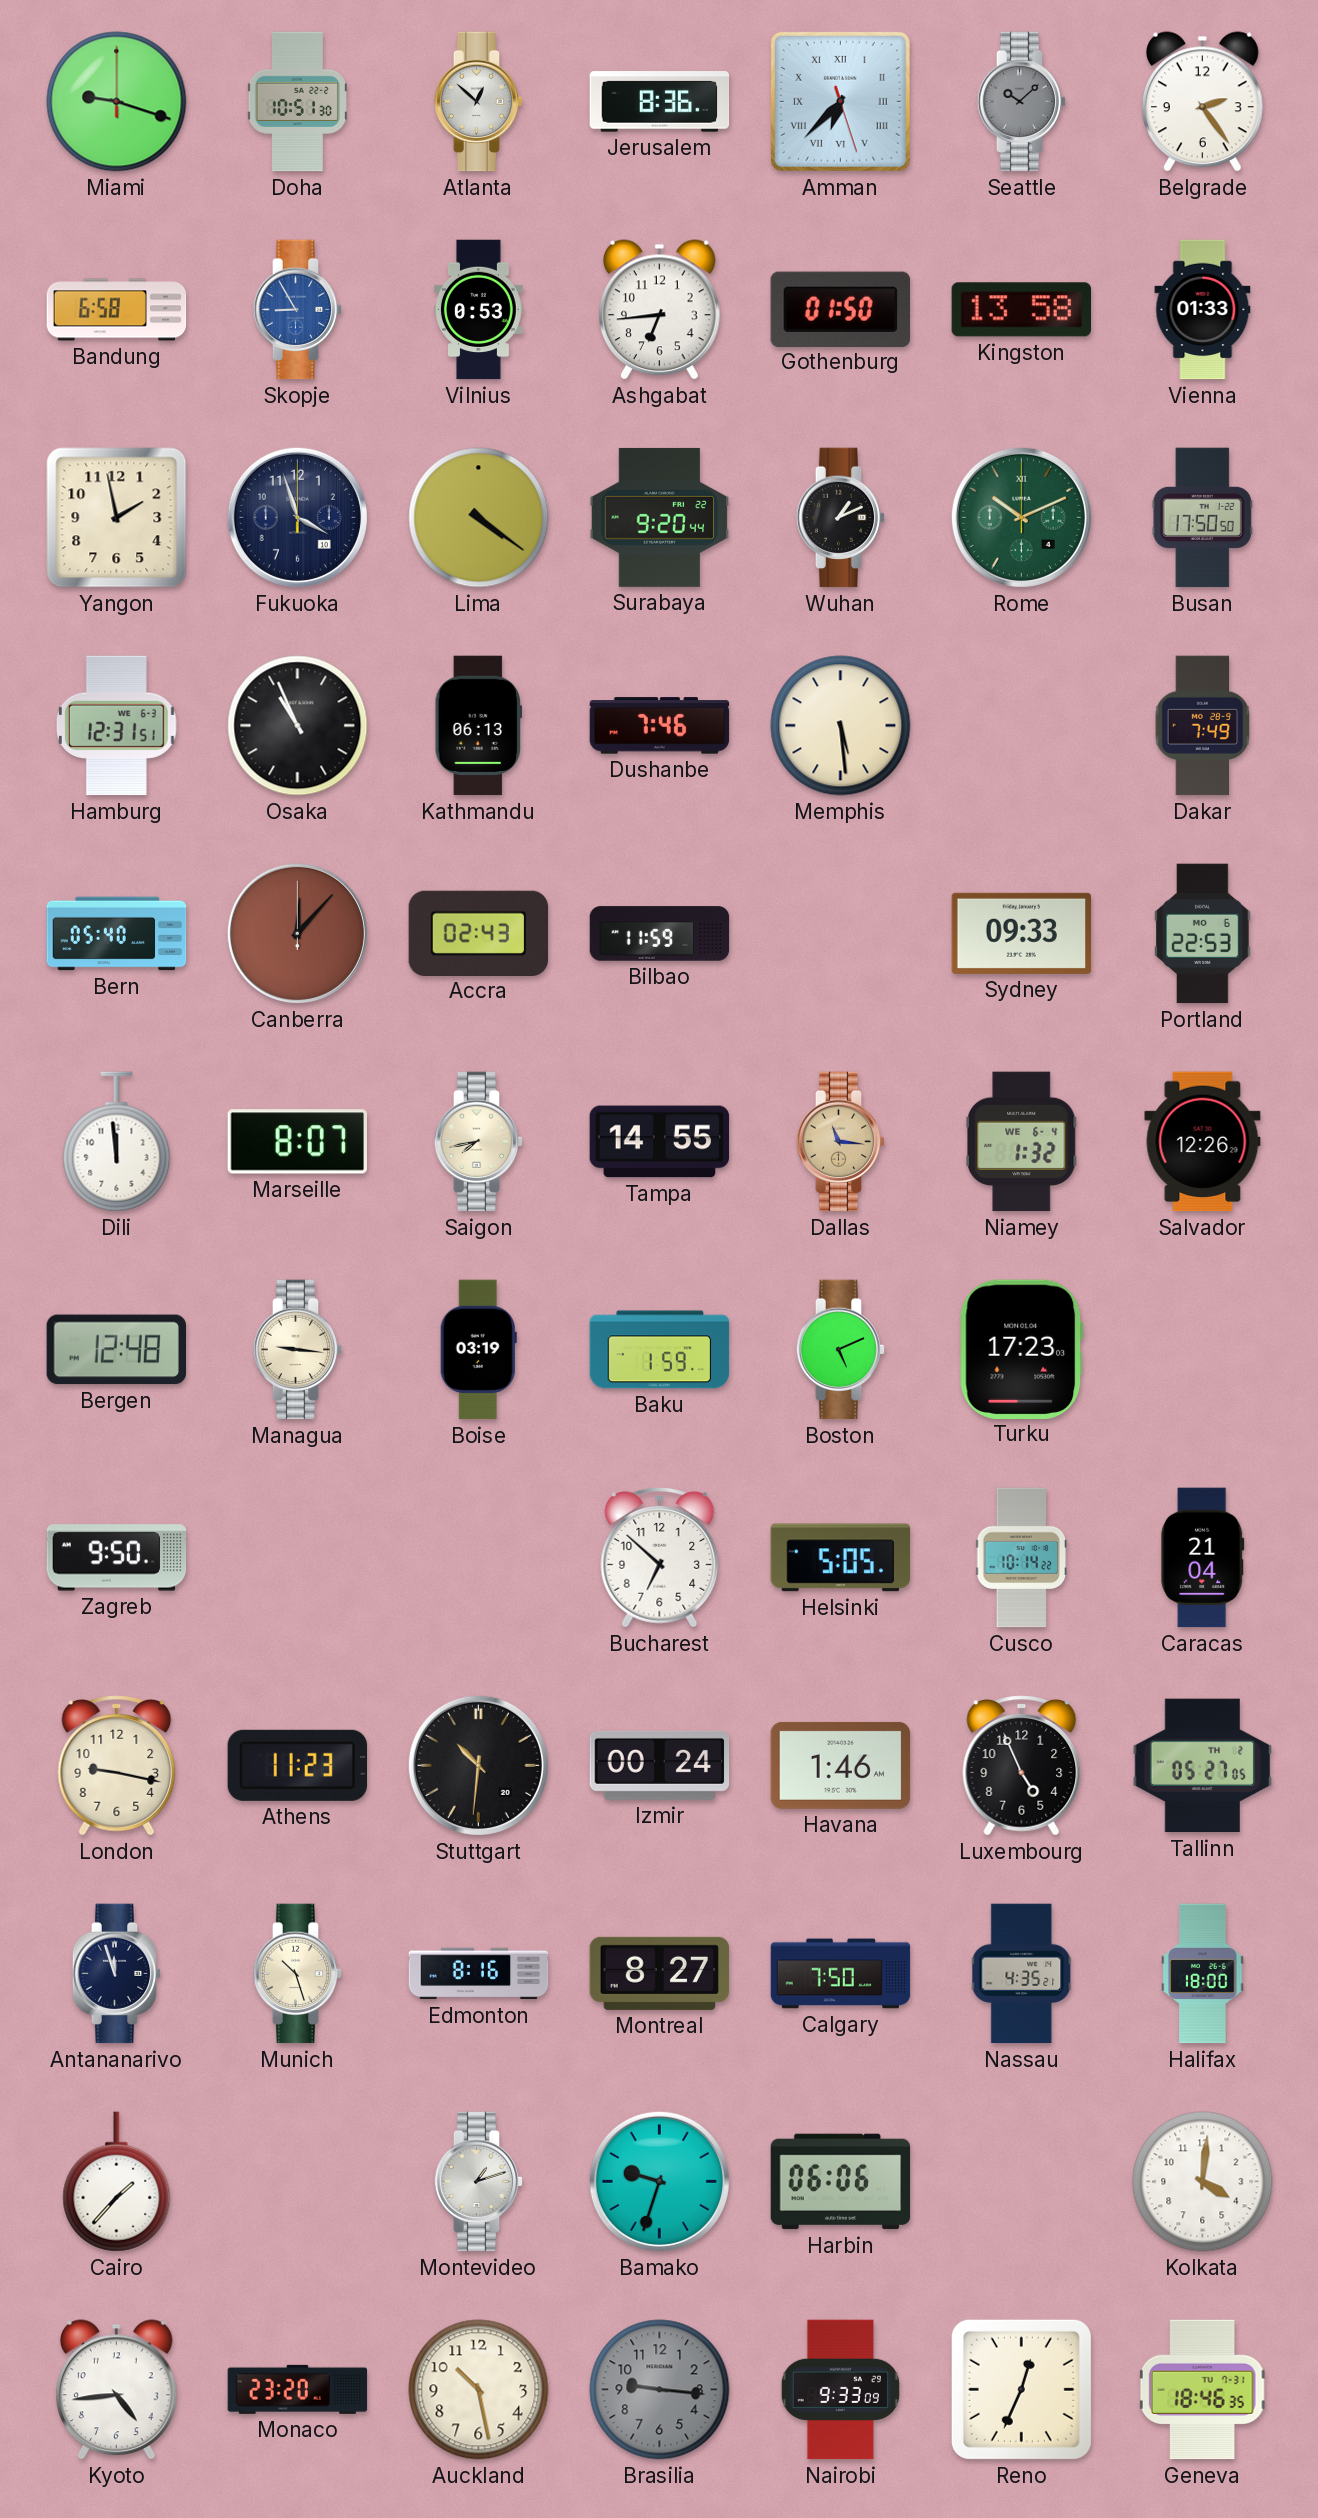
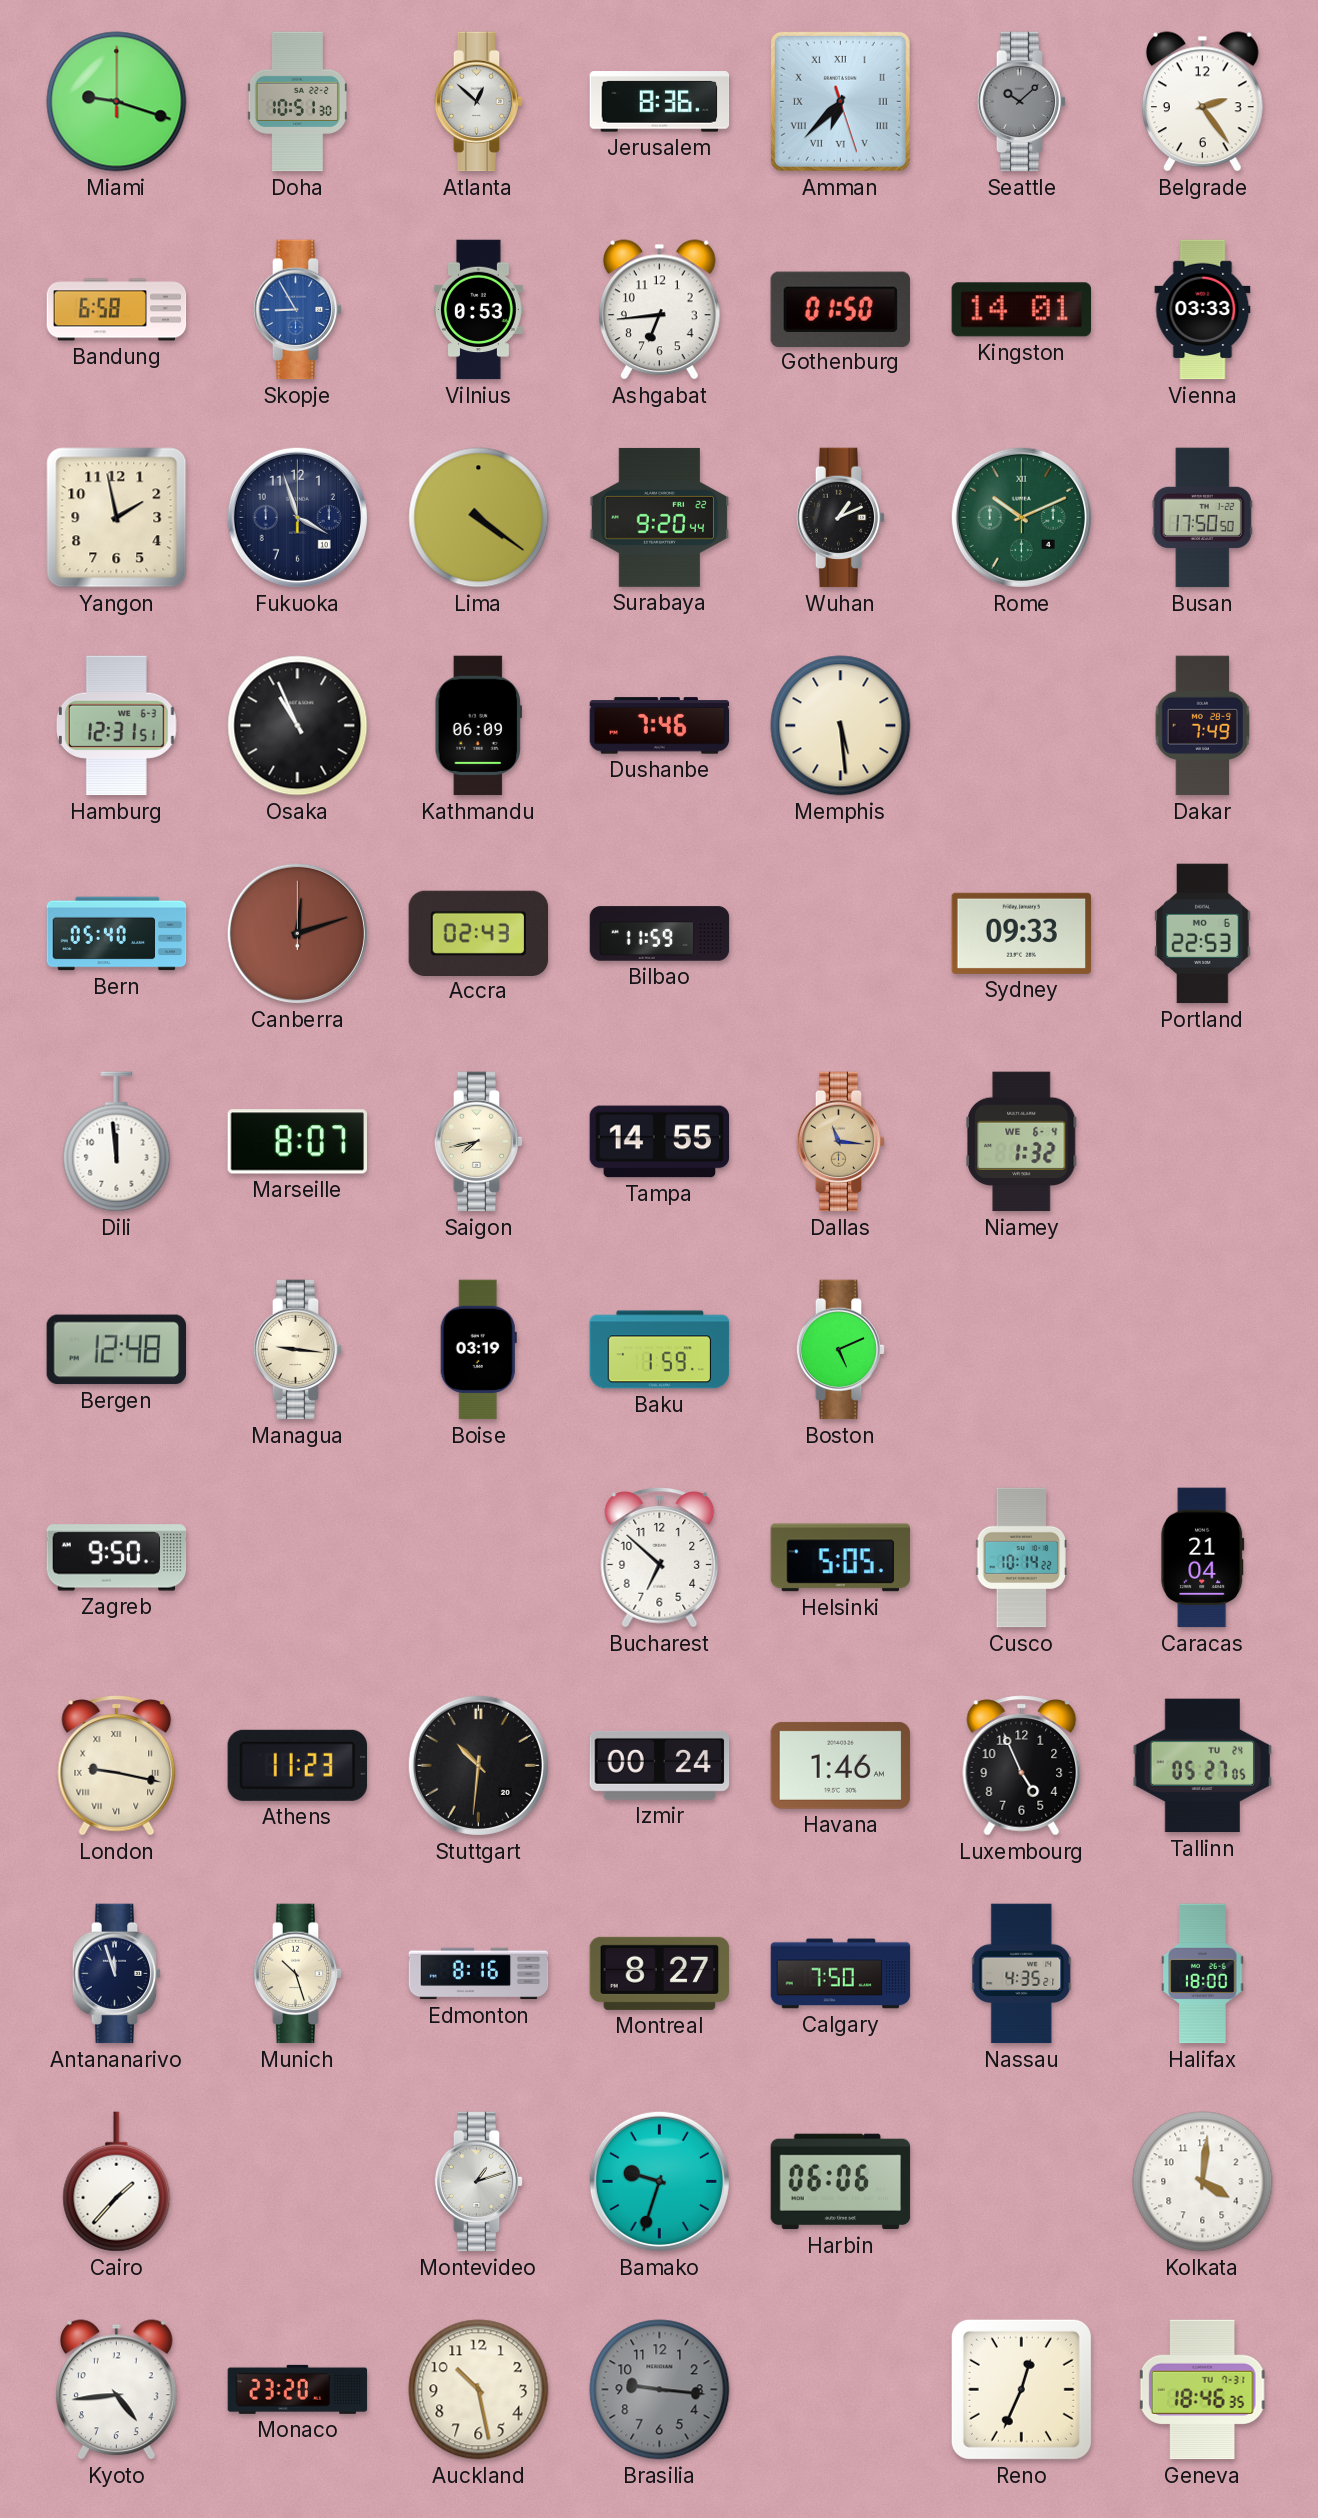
Kingston: 13:58 -> 14:01
Vienna: 01:33 -> 03:33
Kathmandu: 06:13 -> 06:09
Canberra: 12:07 -> 12:12
Salvador: 12:26 -> none
Turku: 17:23 -> none
London numerals: Arabic -> Roman
Tallinn date: TH 2 -> TU 24
Nairobi: 9:33 -> none
